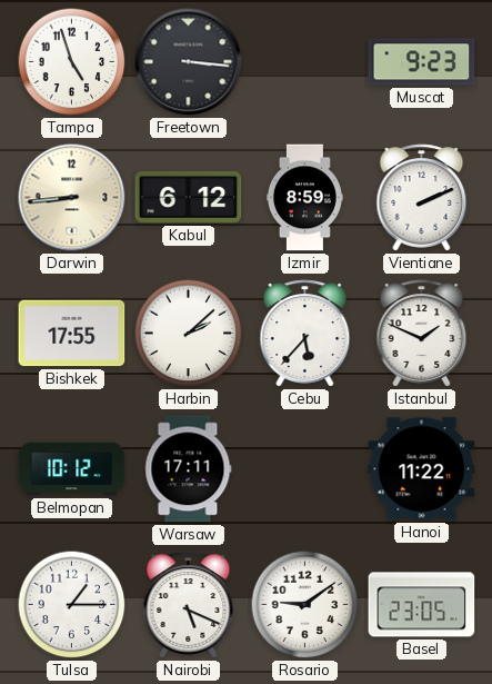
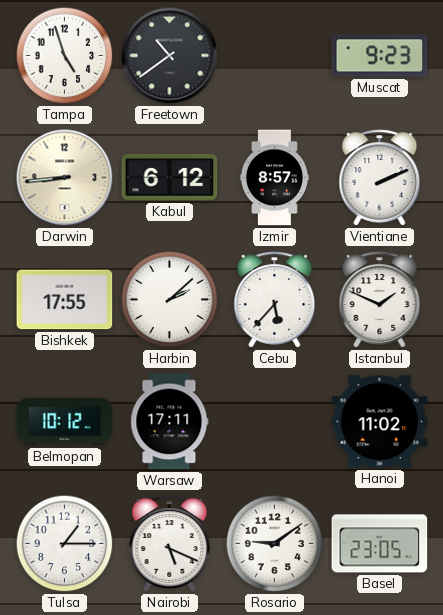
Freetown: 3:16 -> 10:39
Izmir: 8:59 -> 8:57
Hanoi: 11:22 -> 11:02
